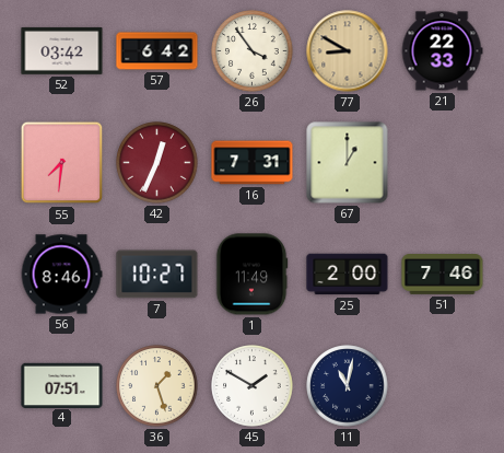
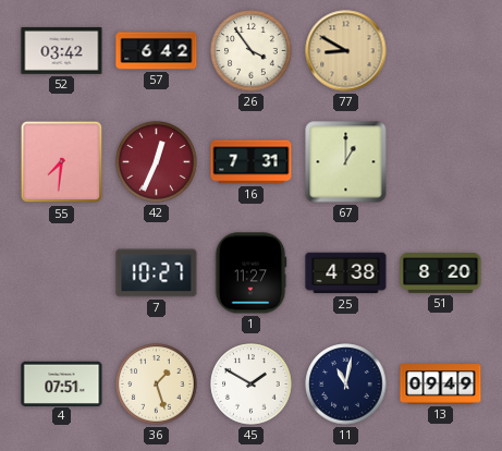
21: 22:33 -> none
56: 8:46 -> none
1: 11:49 -> 11:27
25: 2:00 -> 4:38
51: 7:46 -> 8:20
13: none -> 09:49
